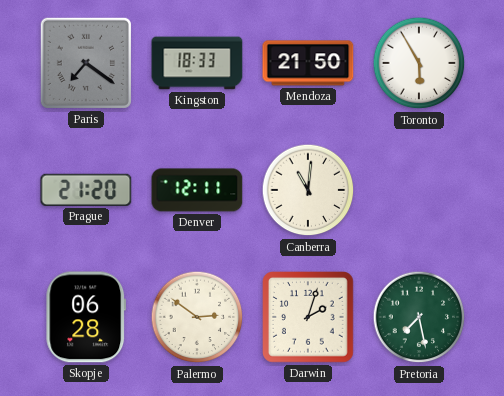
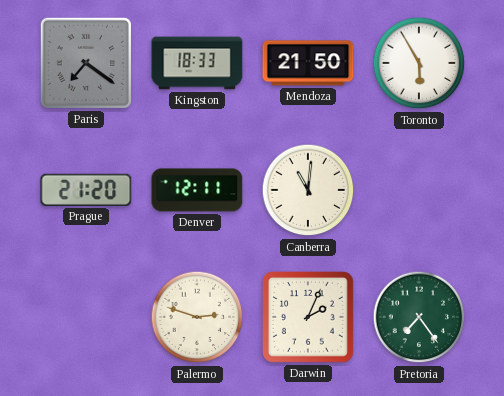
Skopje: 06:28 -> none
Palermo: 2:51 -> 2:48
Darwin: 2:03 -> 2:04
Pretoria: 7:28 -> 7:24
